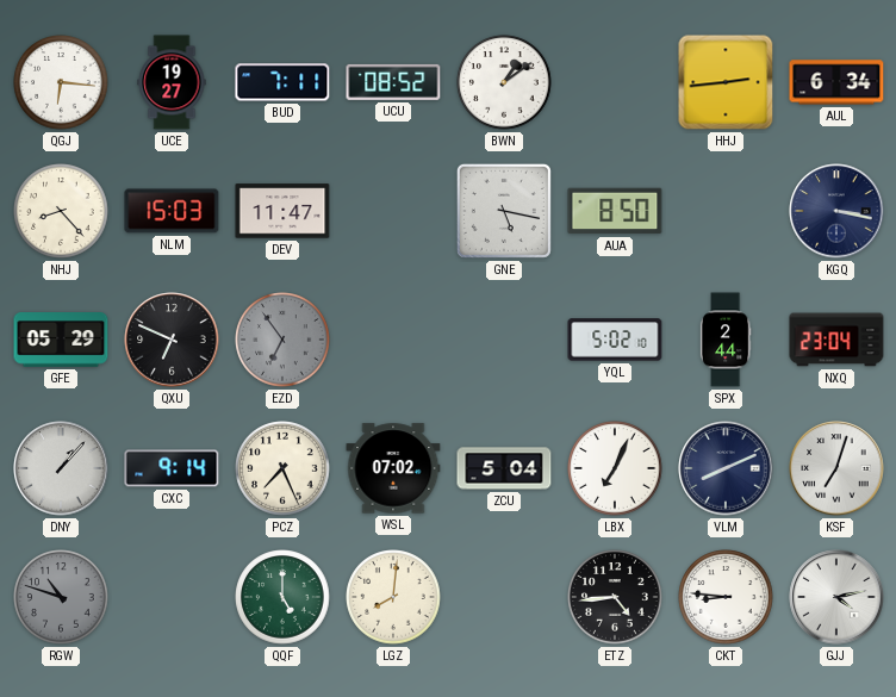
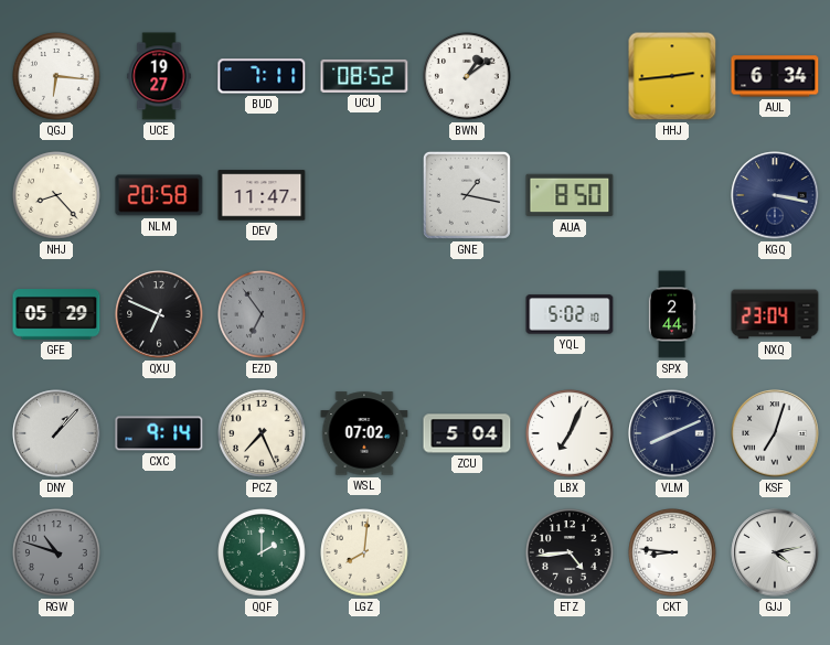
NLM: 15:03 -> 20:58
GNE: 5:17 -> 1:17
QQF: 5:00 -> 2:00
